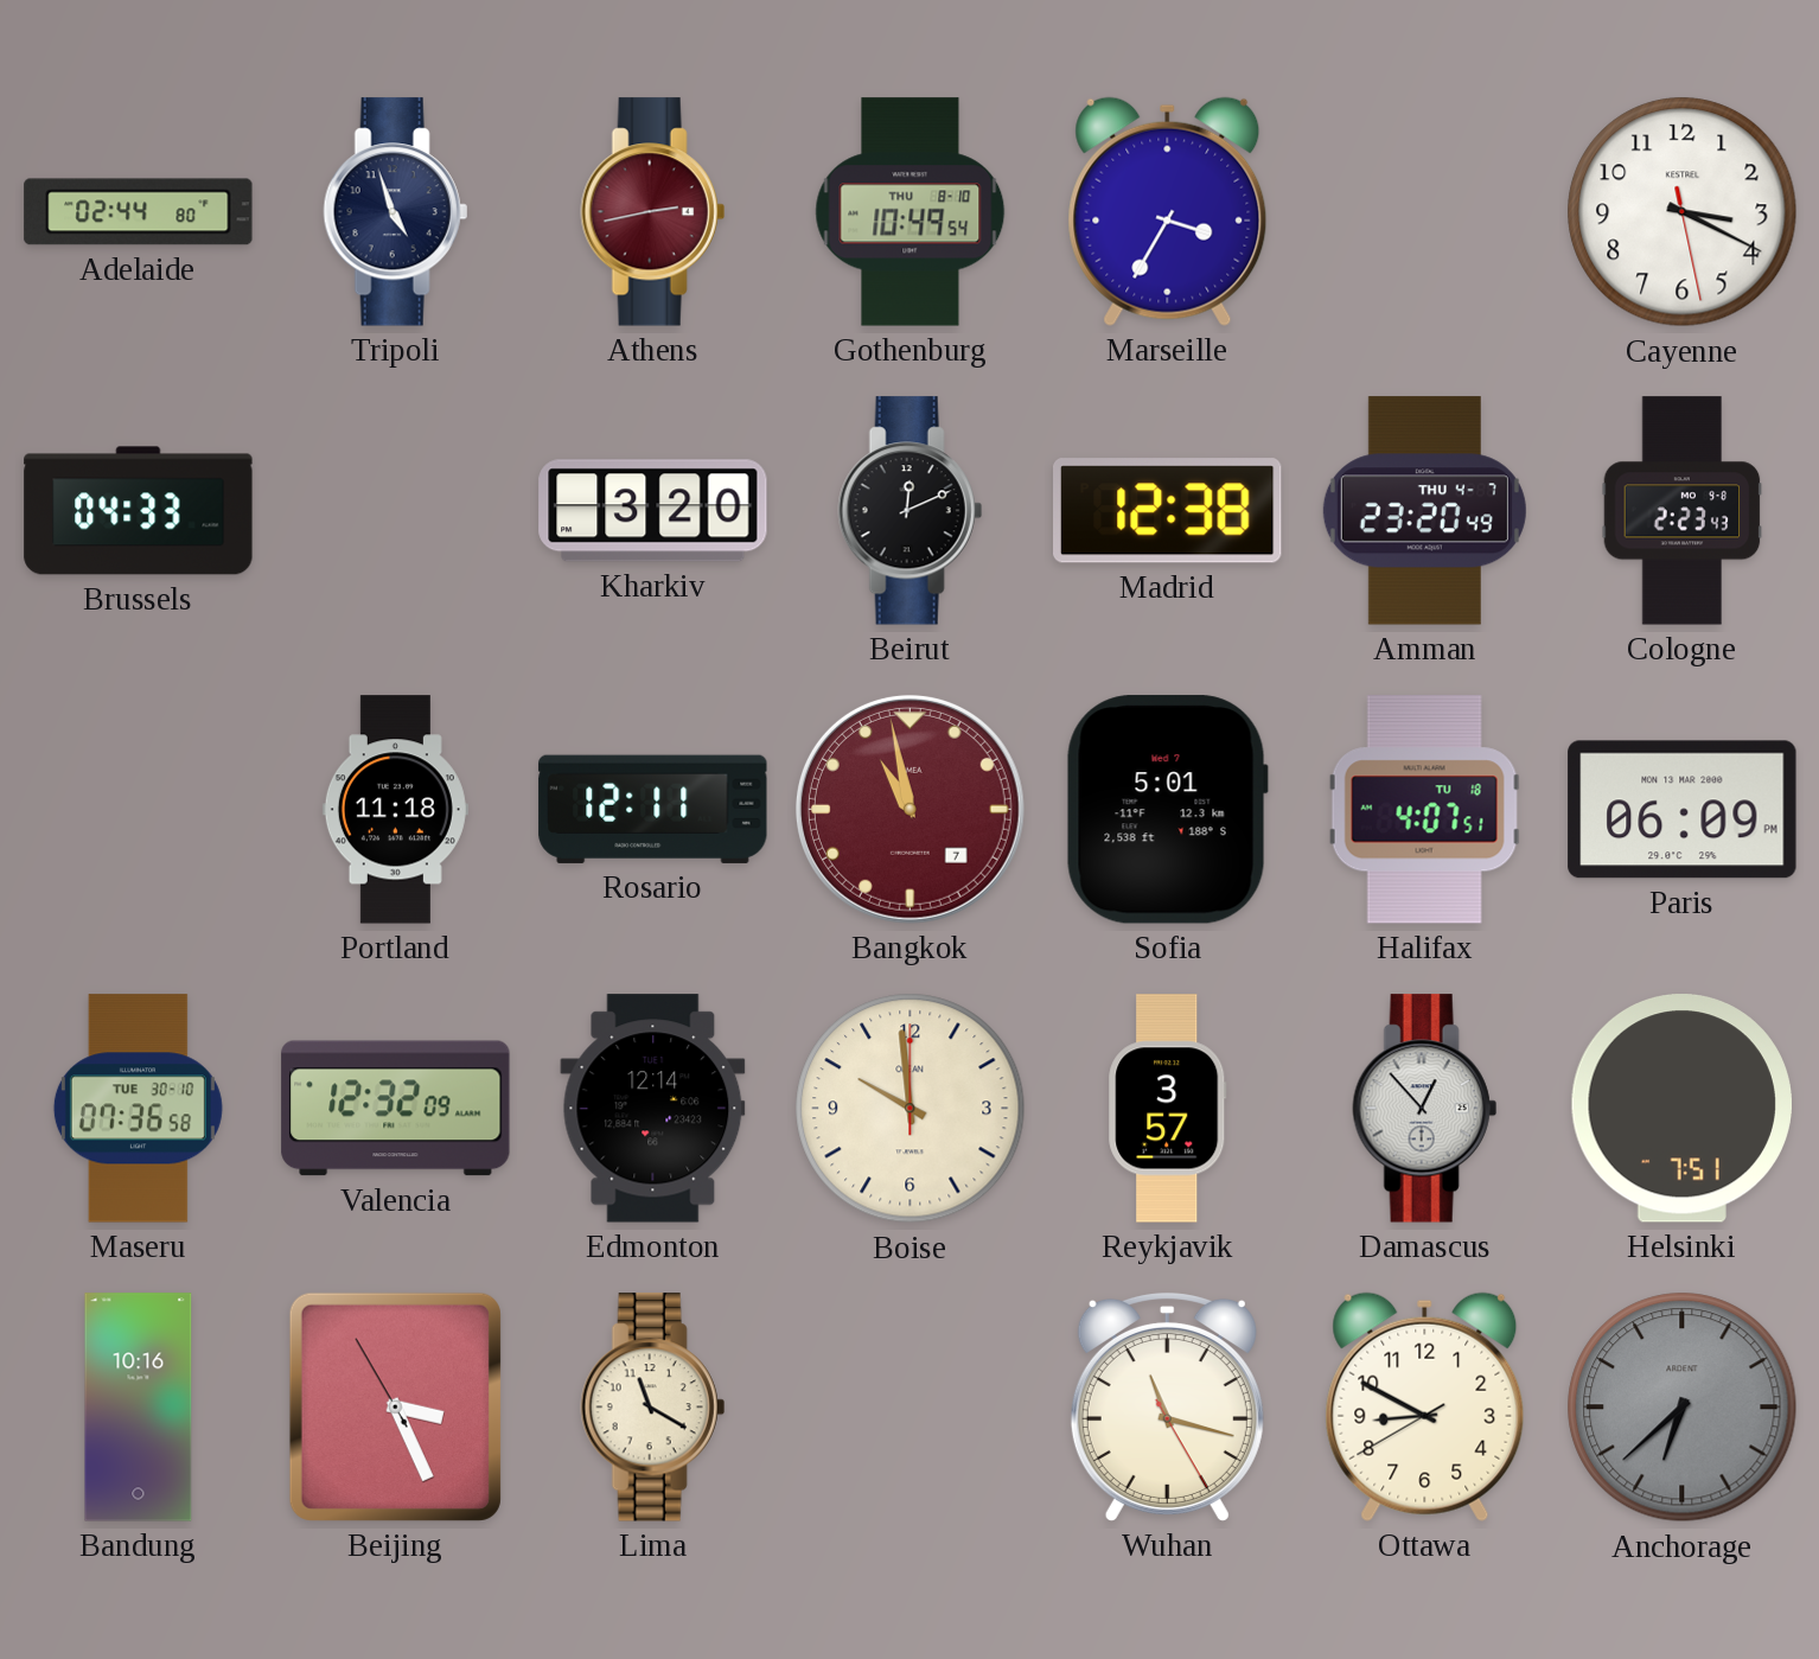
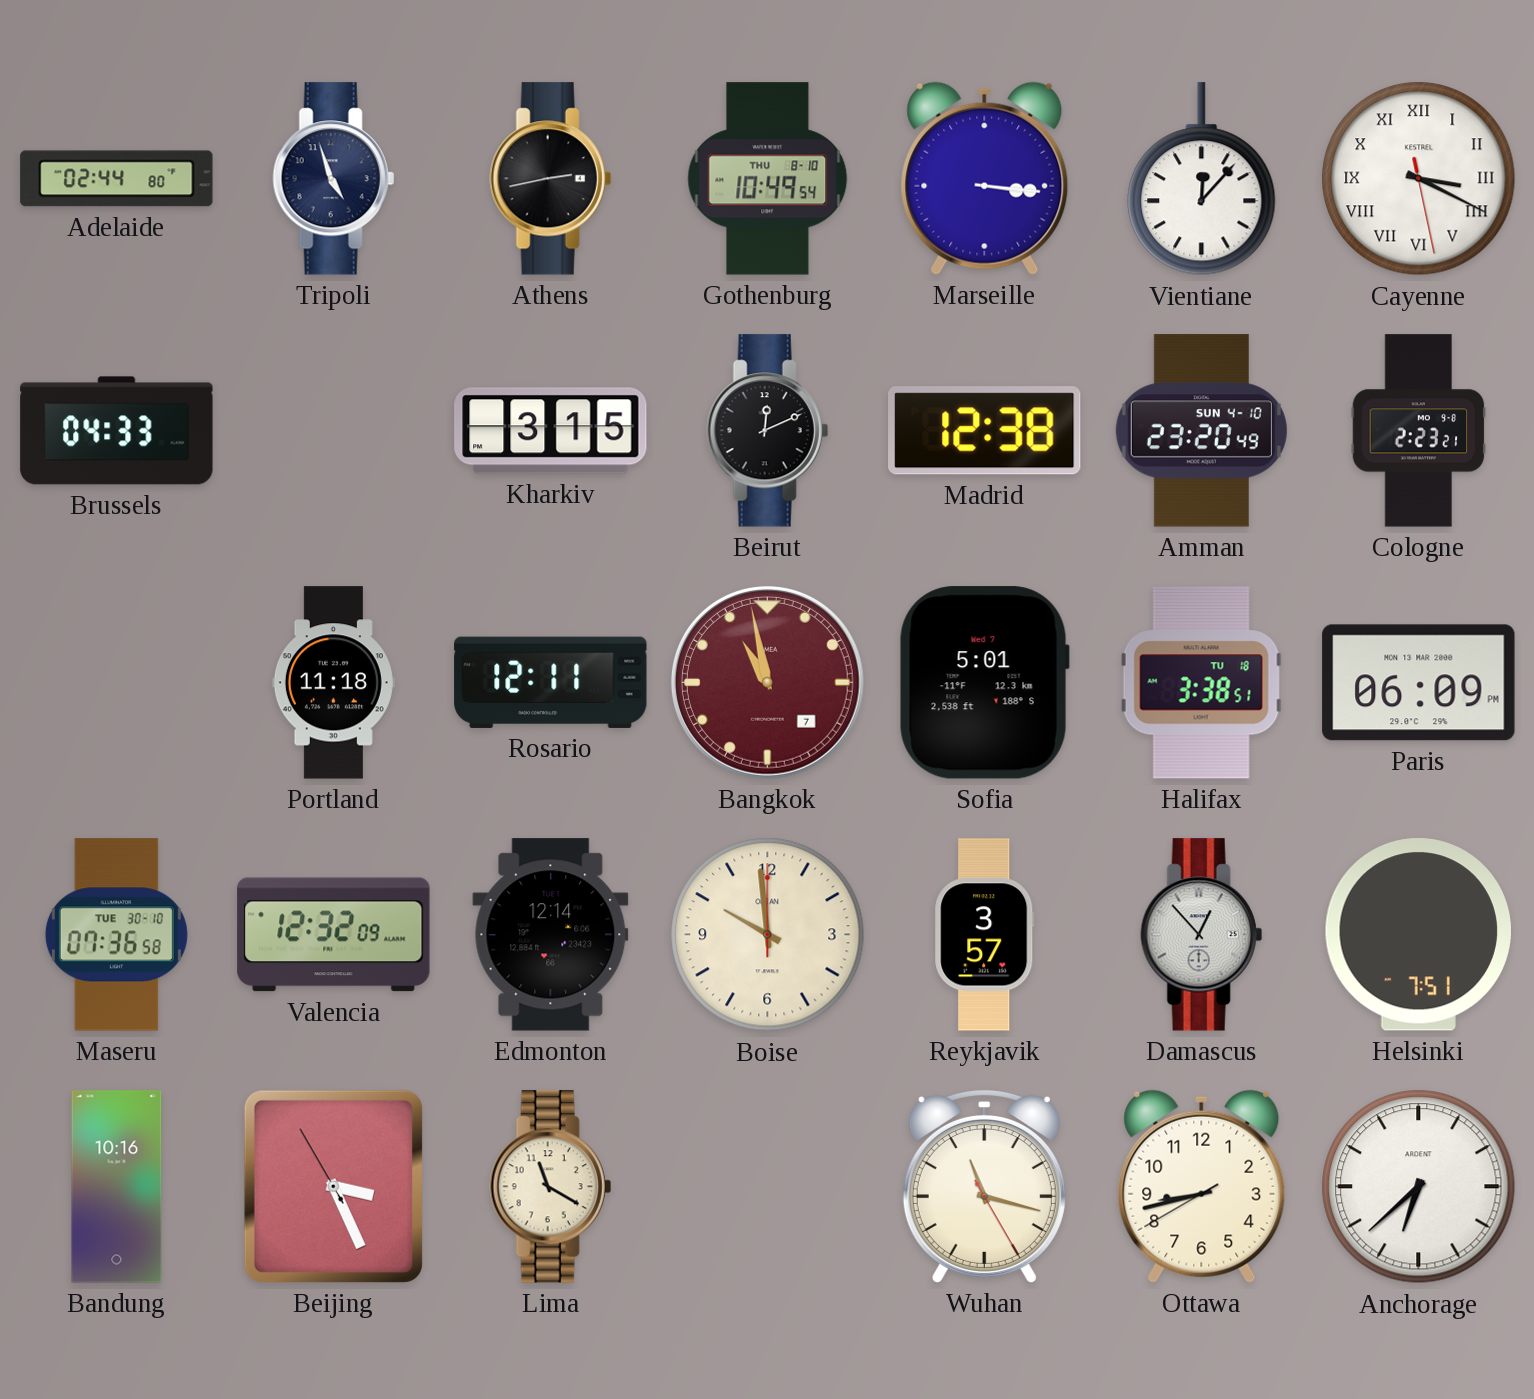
Athens dial: burgundy -> black
Marseille: 3:35 -> 3:16
Vientiane: none -> 12:07
Cayenne numerals: Arabic -> Roman
Kharkiv: 3:20 -> 3:15
Amman date: THU 4-7 -> SUN 4-10
Cologne: 2:23:43 -> 2:23:21
Halifax: 4:07 -> 3:38
Ottawa: 8:49 -> 8:42
Anchorage dial: grey -> white
